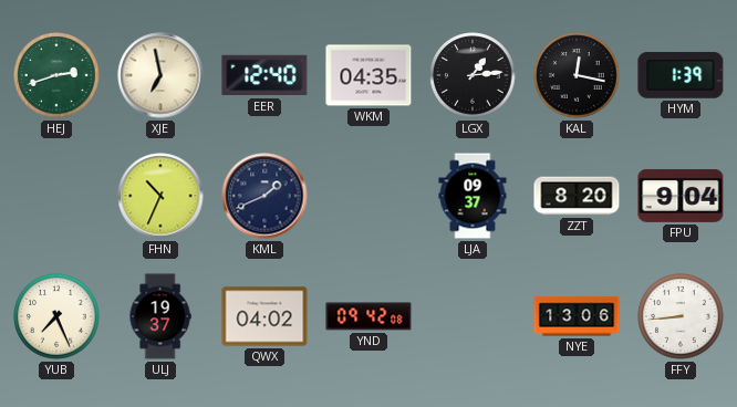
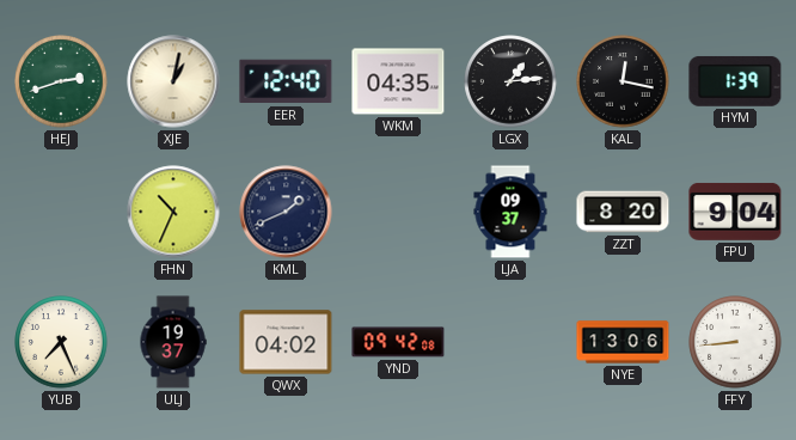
XJE: 6:58 -> 1:02
